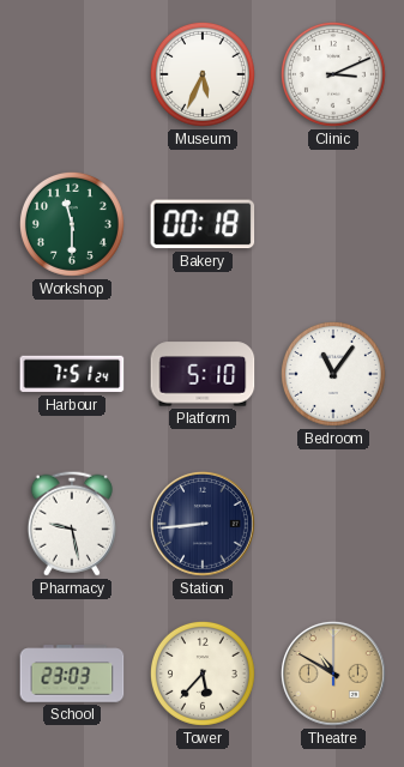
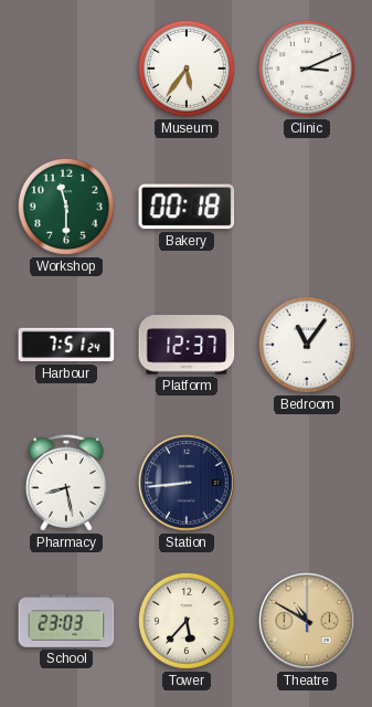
Museum: 5:34 -> 5:36
Platform: 5:10 -> 12:37
Pharmacy: 9:28 -> 8:28
